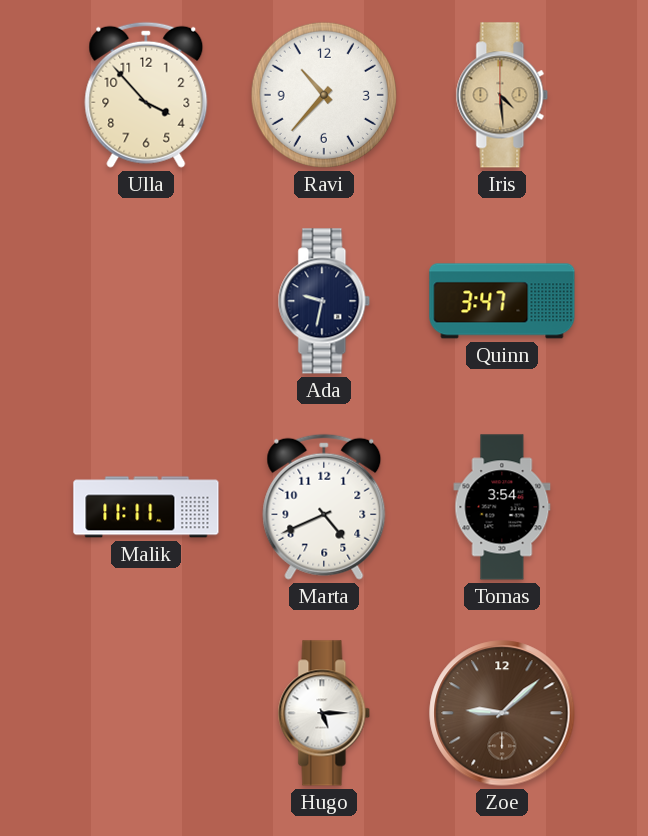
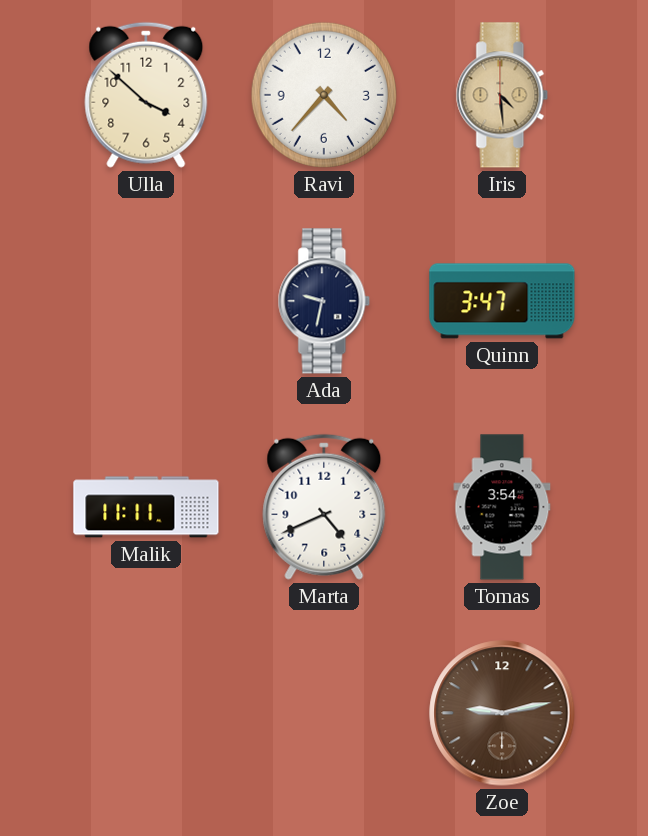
Ulla: 3:53 -> 3:52
Ravi: 10:37 -> 4:37
Hugo: 5:15 -> none
Zoe: 9:08 -> 9:13
